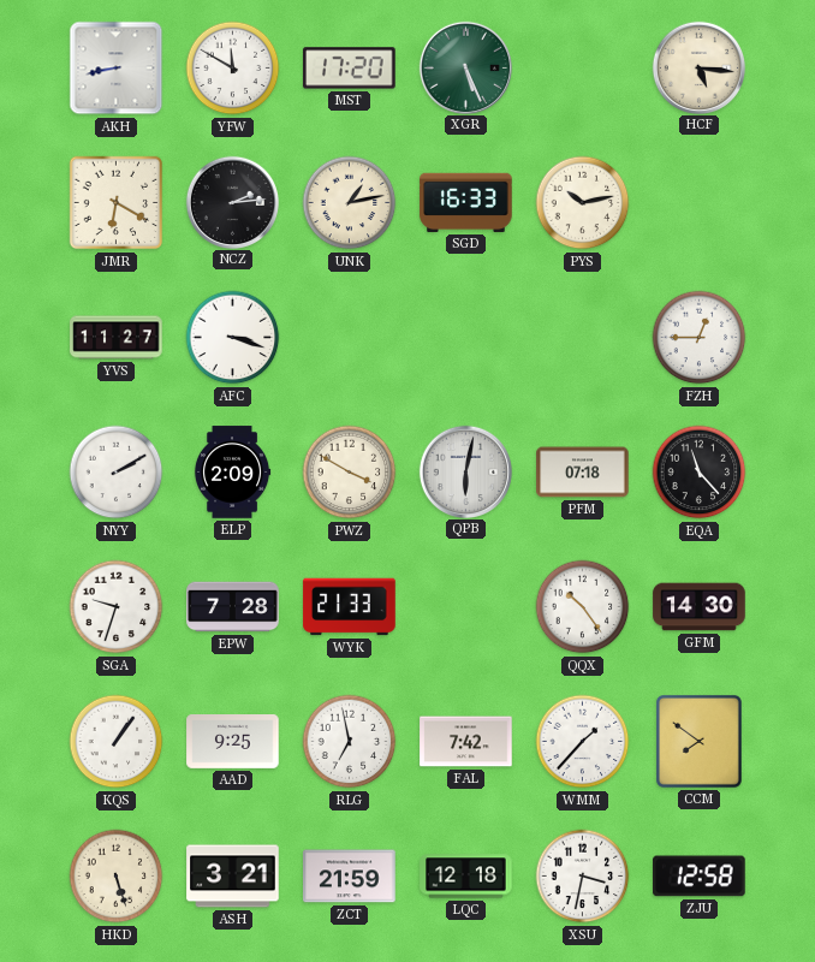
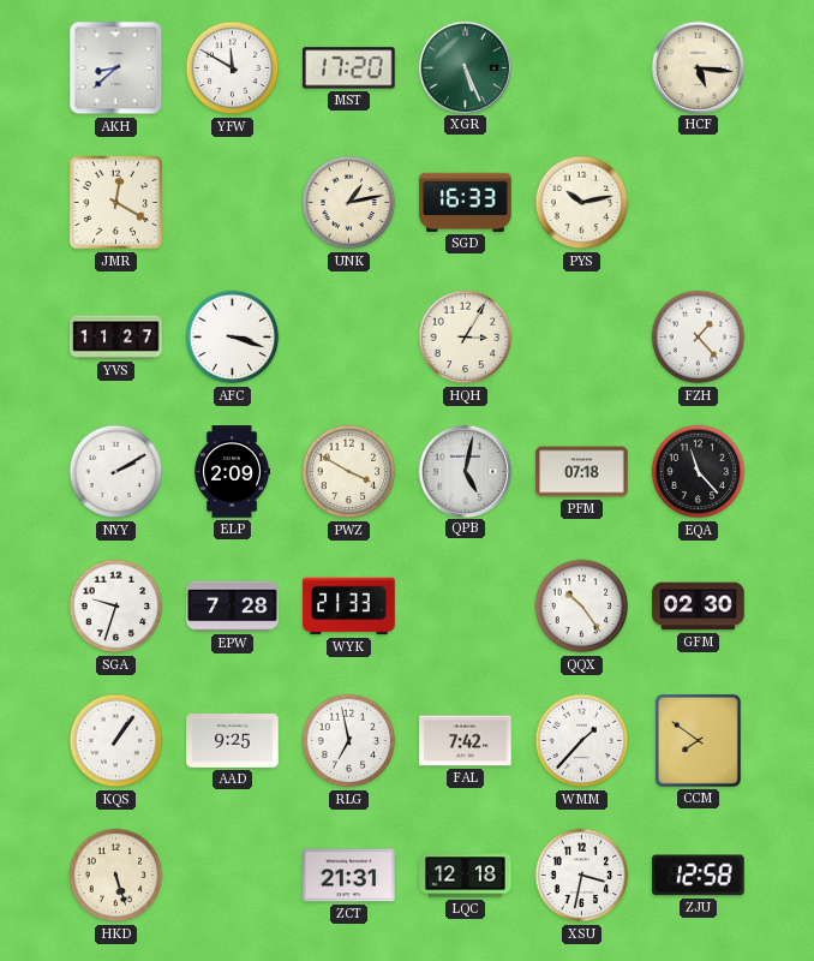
AKH: 8:43 -> 8:38
JMR: 6:20 -> 12:20
NCZ: 2:14 -> none
HQH: none -> 3:05
FZH: 12:45 -> 1:23
QPB: 6:02 -> 5:02
GFM: 14:30 -> 02:30
ASH: 3:21 -> none
ZCT: 21:59 -> 21:31
